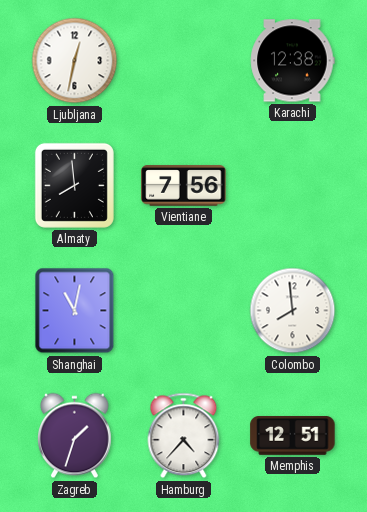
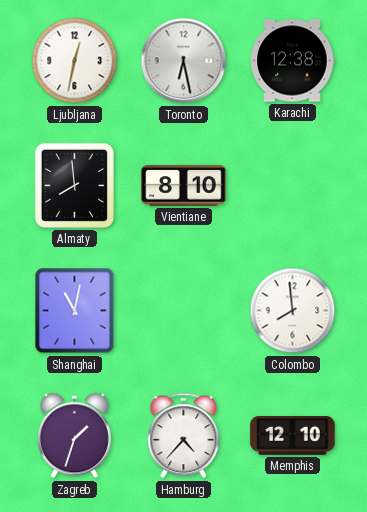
Toronto: none -> 6:28
Vientiane: 7:56 -> 8:10
Memphis: 12:51 -> 12:10
